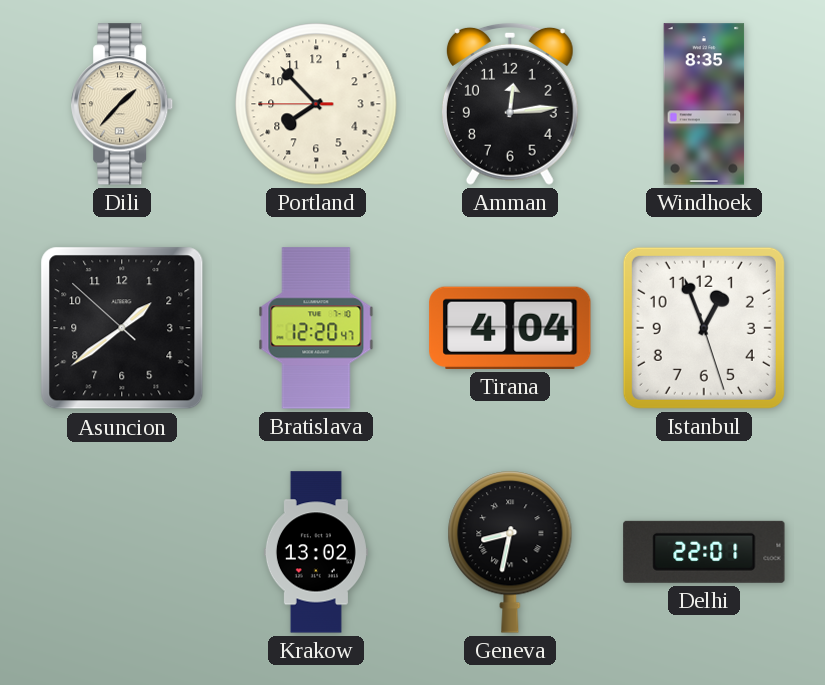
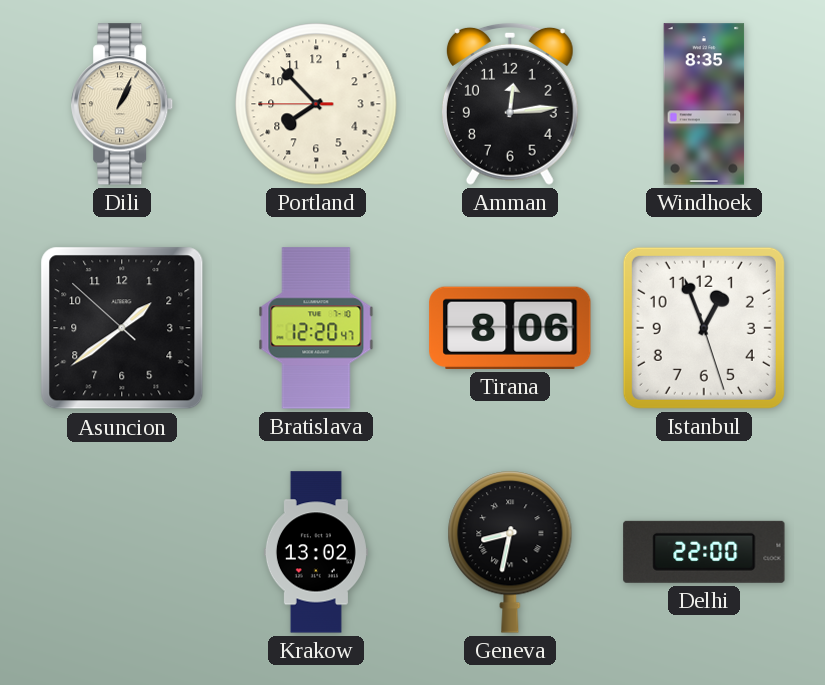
Dili: 1:37 -> 1:04
Tirana: 4:04 -> 8:06
Delhi: 22:01 -> 22:00
